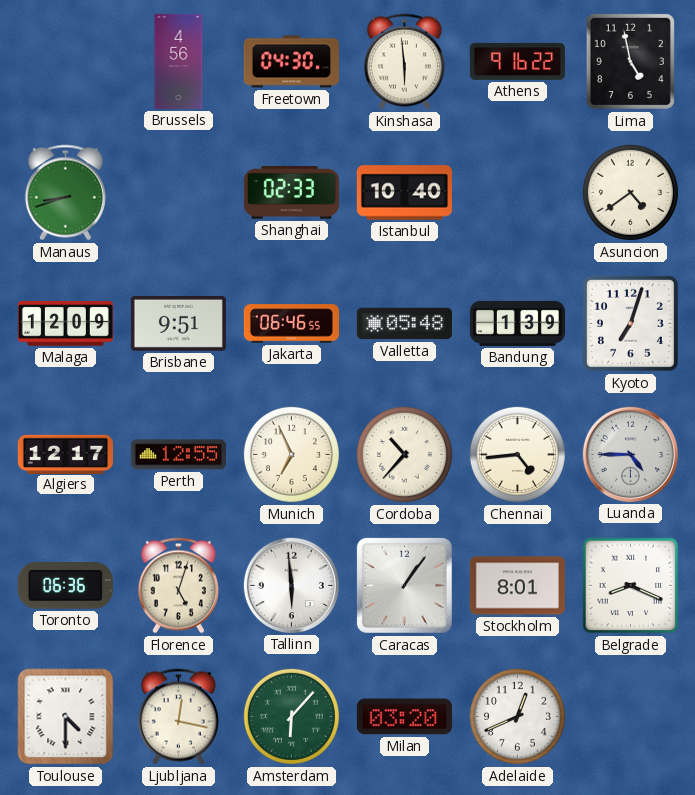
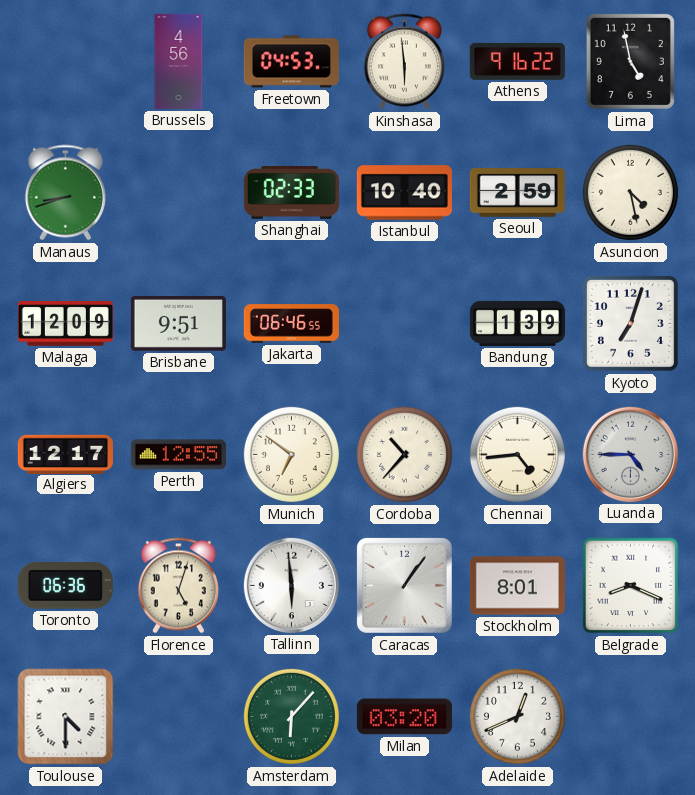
Freetown: 04:30 -> 04:53
Seoul: none -> 2:59
Asuncion: 4:39 -> 4:28
Valletta: 05:48 -> none
Munich: 6:56 -> 6:51
Ljubljana: 12:17 -> none
